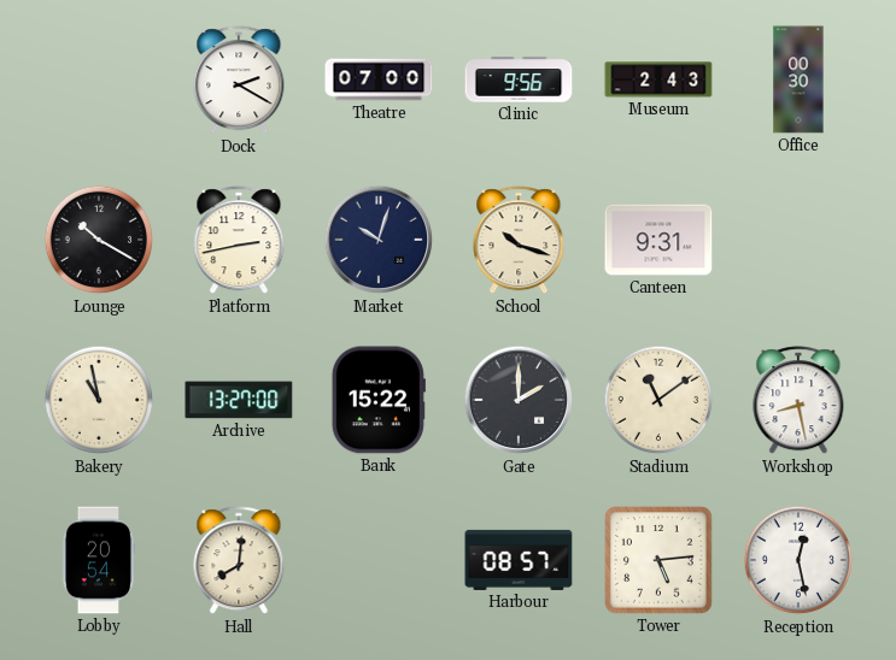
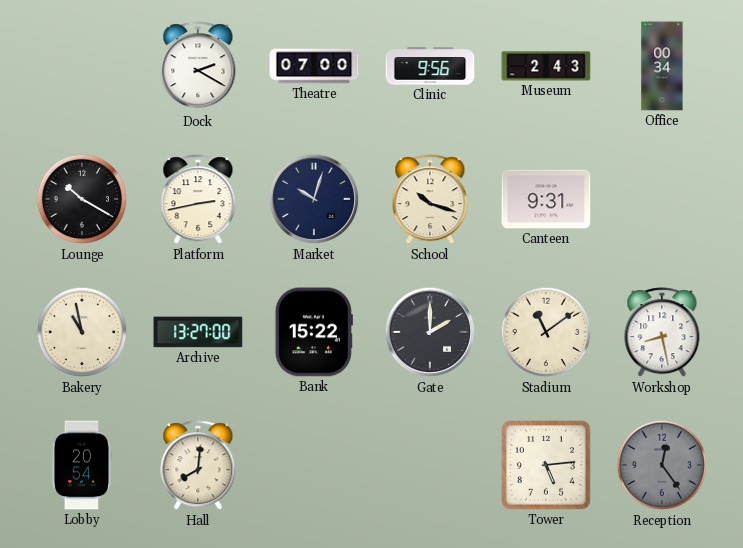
Office: 00:30 -> 00:34
Harbour: 08:57 -> none
Reception: 12:28 -> 12:24
Reception dial: white -> grey
